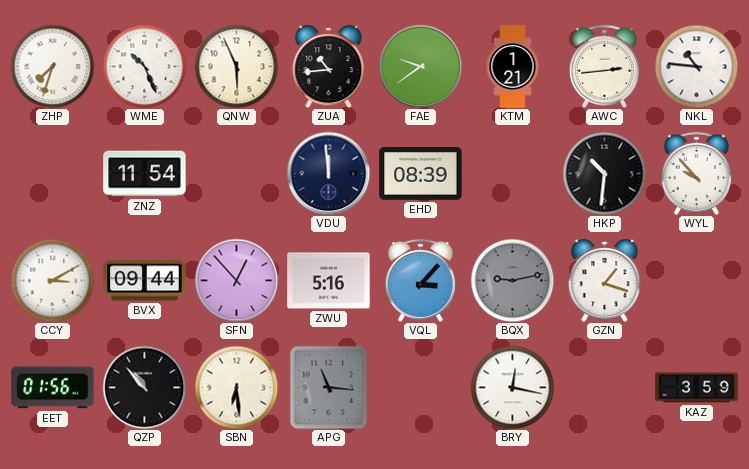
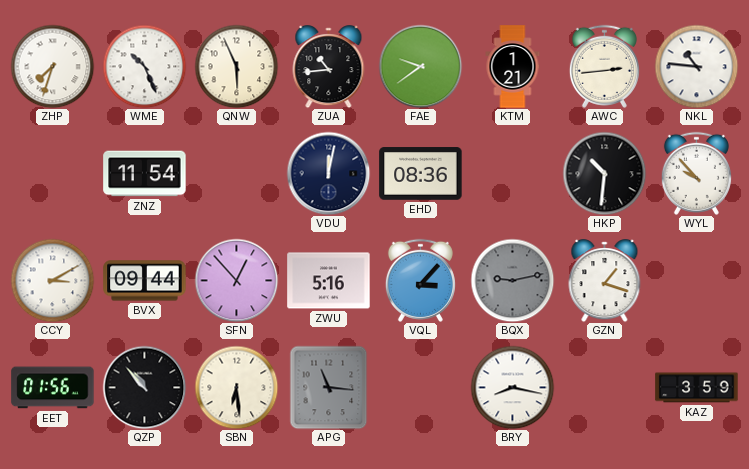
VDU: 11:59 -> 12:02
EHD: 08:39 -> 08:36
BRY: 12:17 -> 8:17
